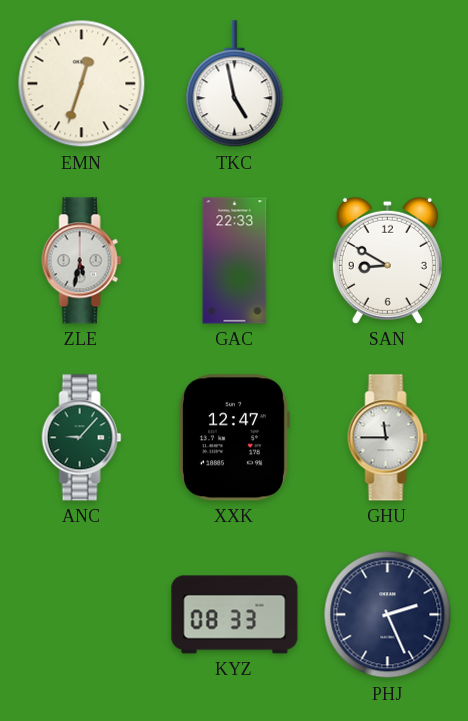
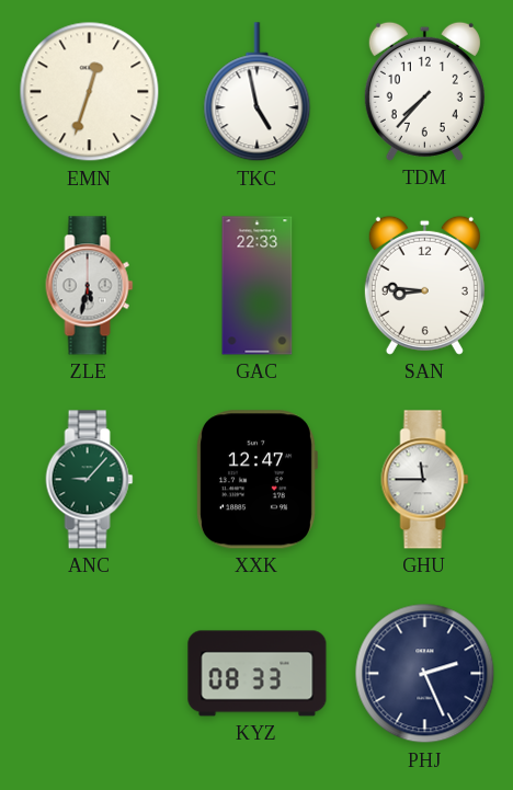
TDM: none -> 7:37
SAN: 8:50 -> 8:46
